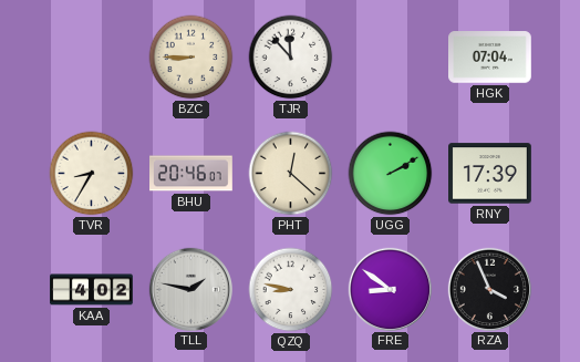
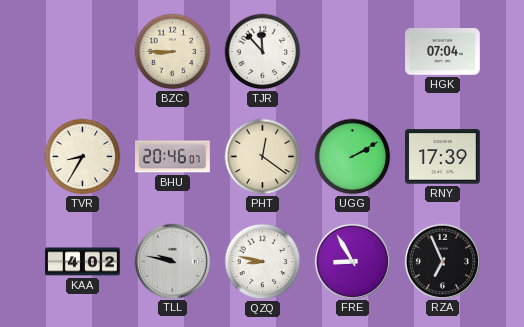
PHT: 12:22 -> 12:21
TLL: 1:47 -> 9:47
FRE: 8:51 -> 8:55
RZA: 3:56 -> 6:56
